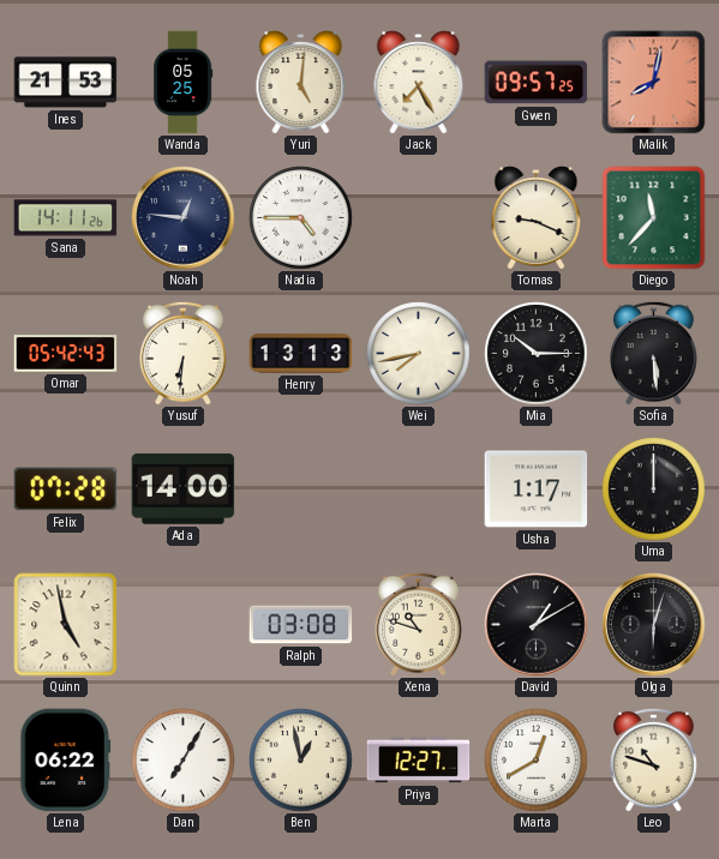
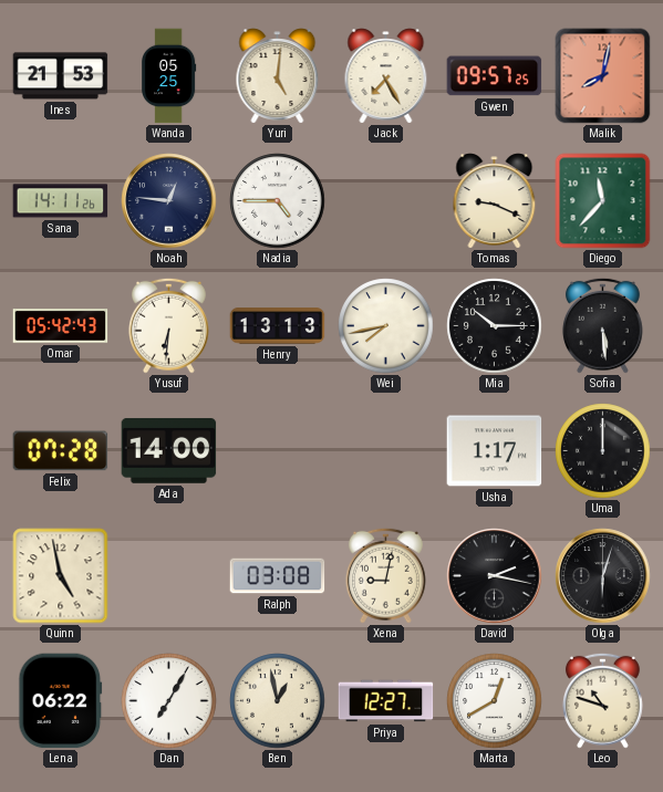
Xena: 10:48 -> 9:02
David: 1:10 -> 2:17
